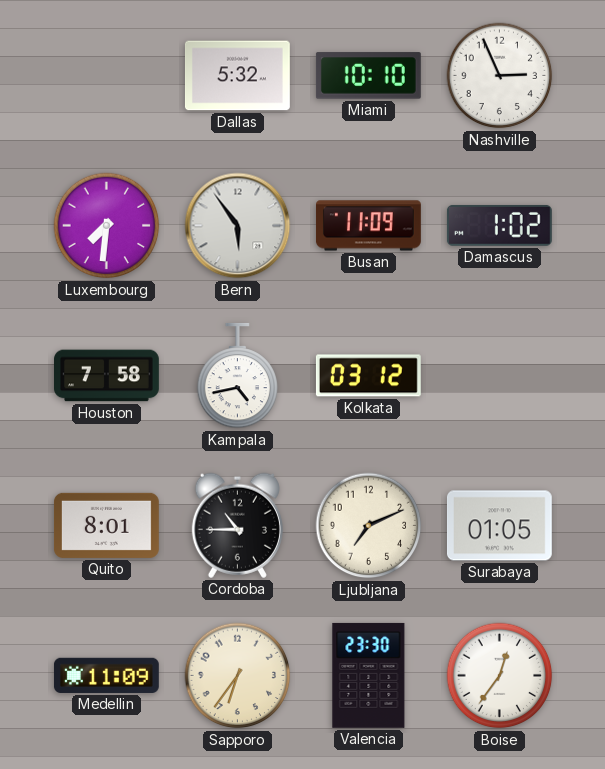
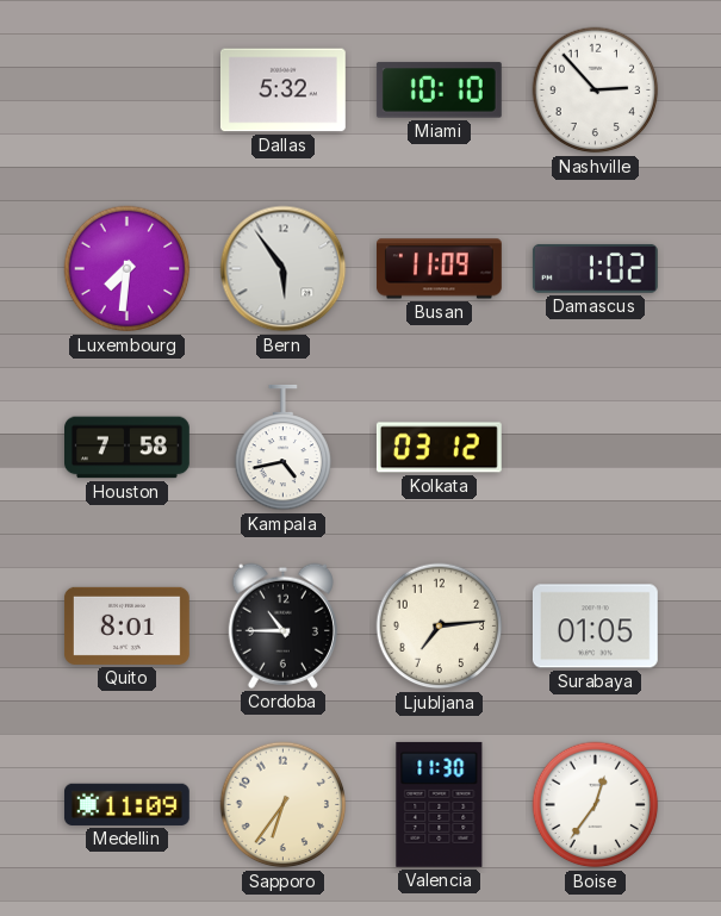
Nashville: 2:56 -> 2:53
Ljubljana: 7:11 -> 7:14
Valencia: 23:30 -> 11:30
